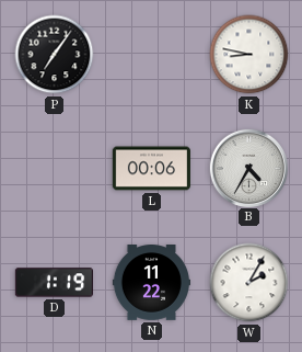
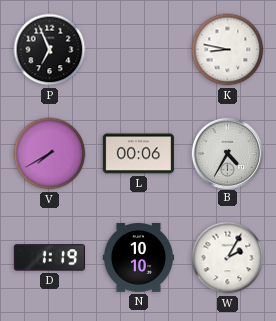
P: 7:06 -> 6:56
V: none -> 7:40
N: 11:22 -> 10:10
